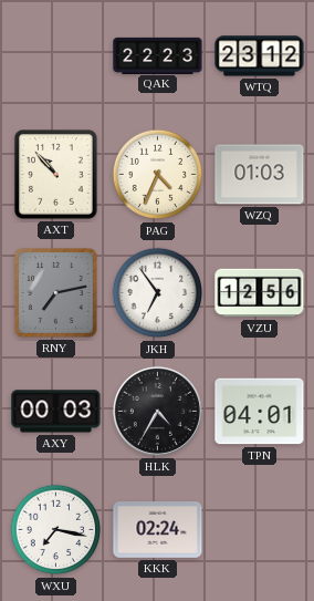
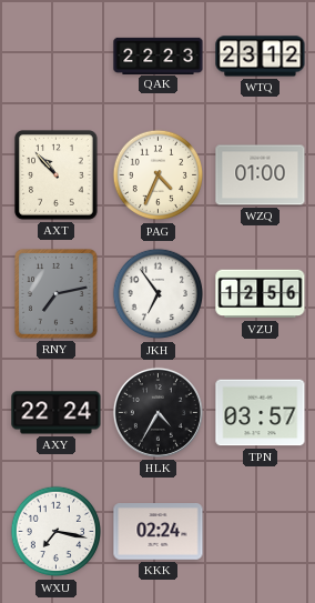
WZQ: 01:03 -> 01:00
AXY: 00:03 -> 22:24
TPN: 04:01 -> 03:57
